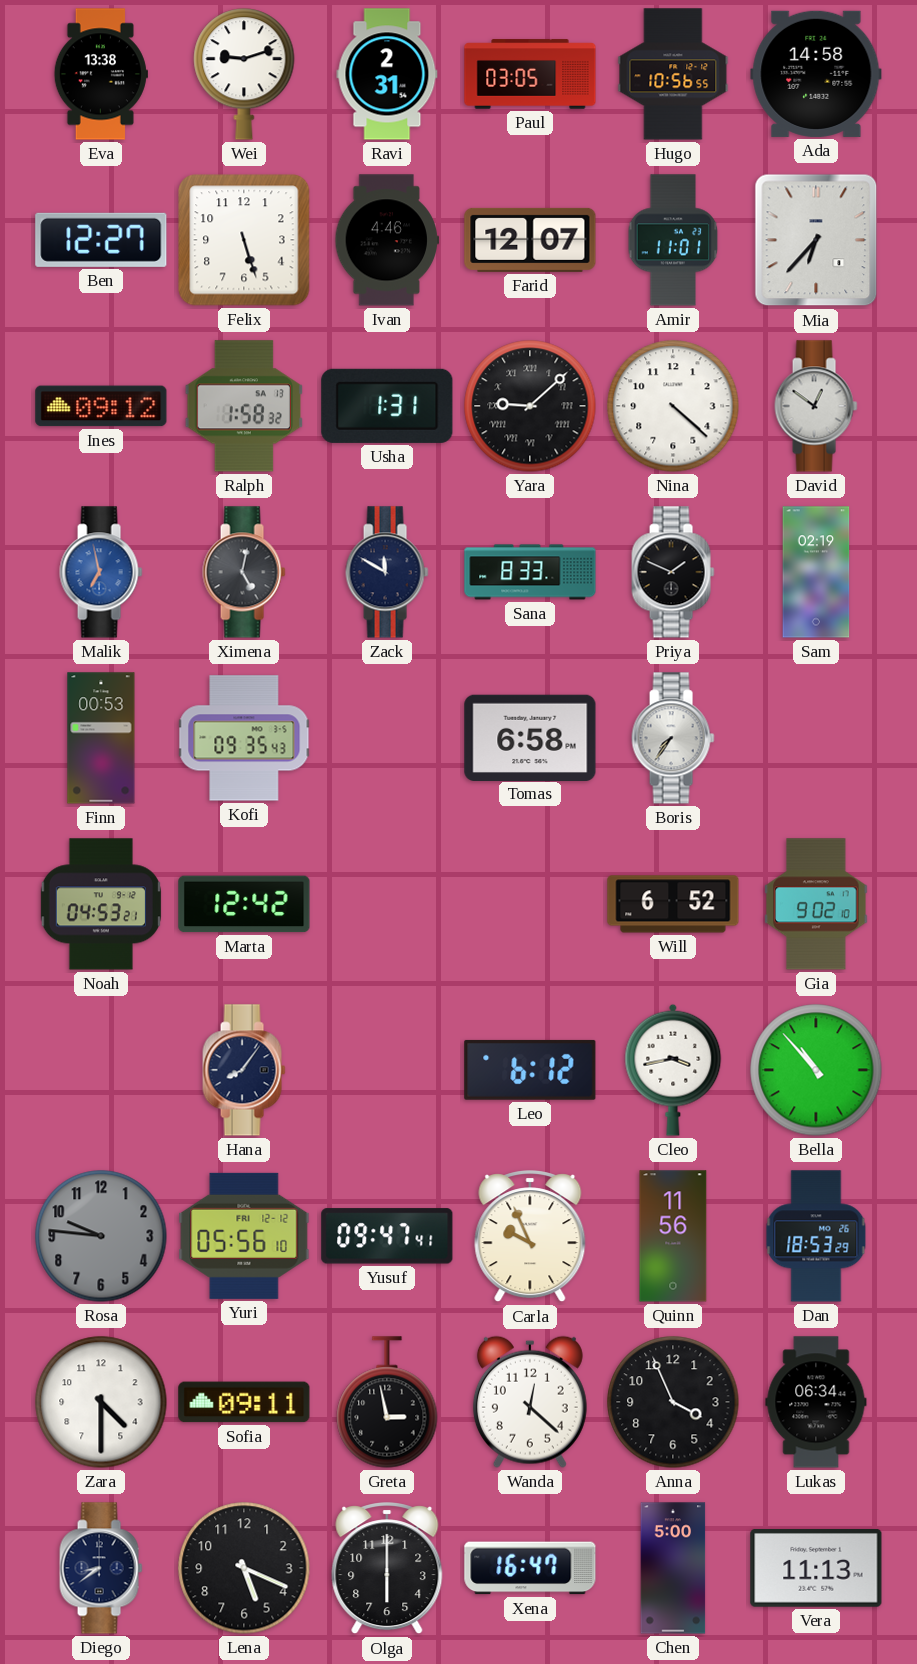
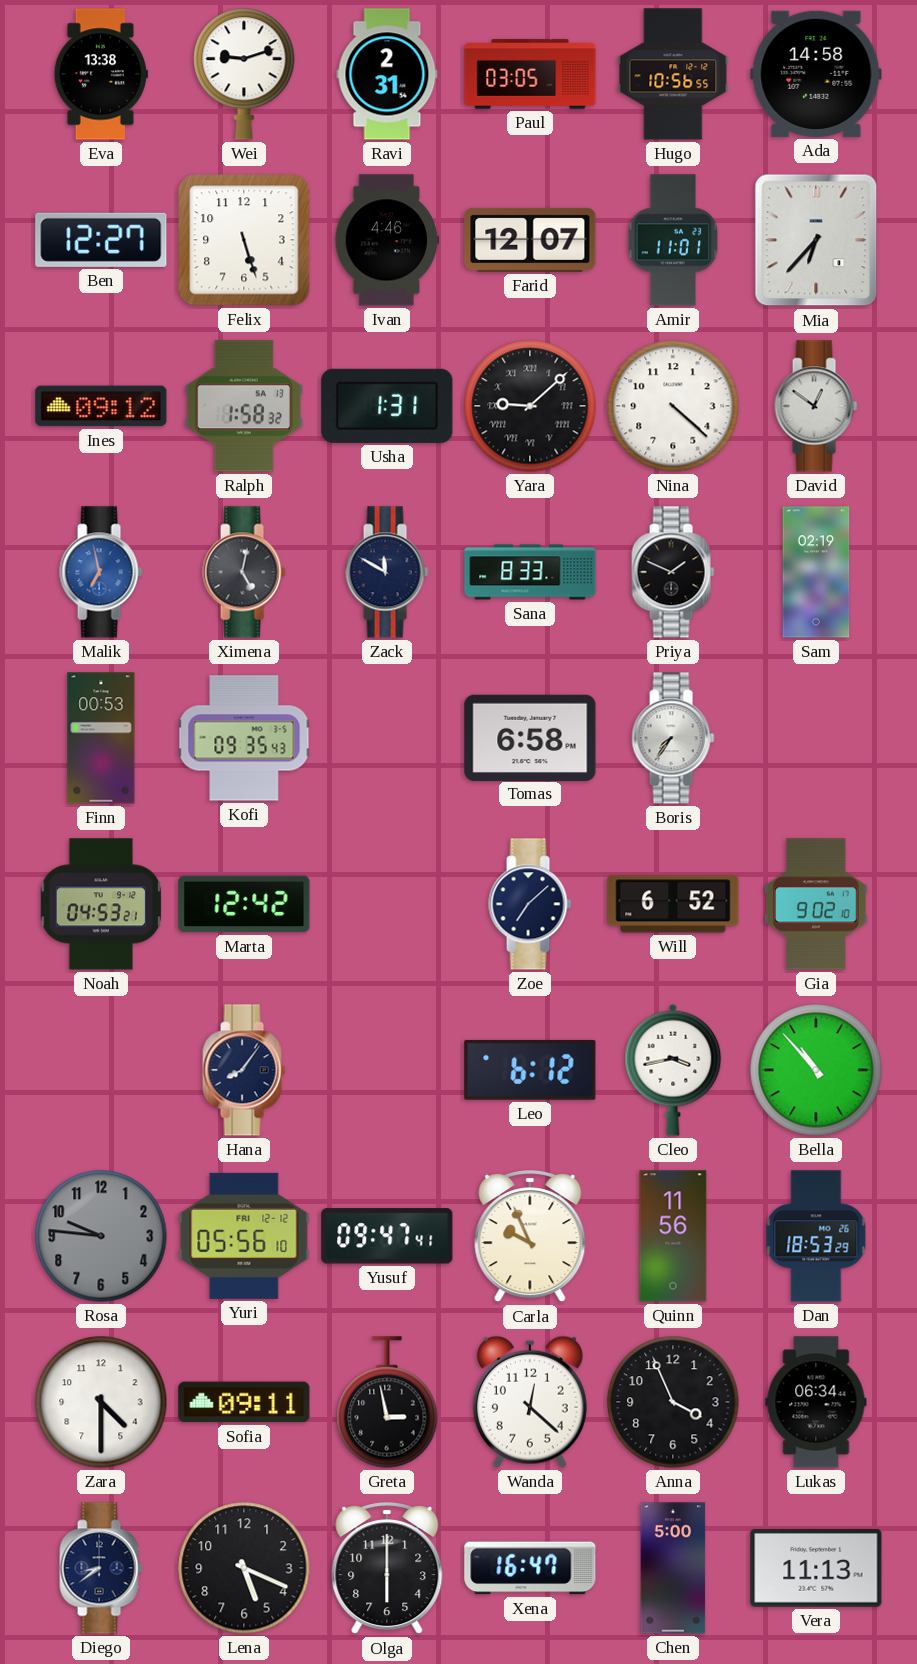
Zoe: none -> 7:08
